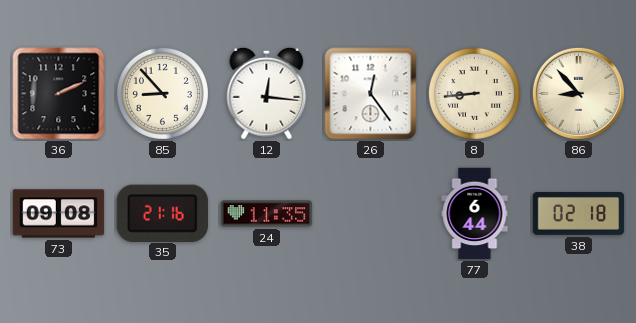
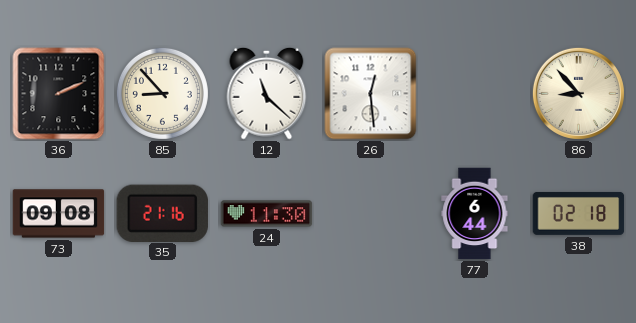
12: 12:16 -> 11:22
26: 12:24 -> 12:29
8: 8:44 -> none
24: 11:35 -> 11:30
